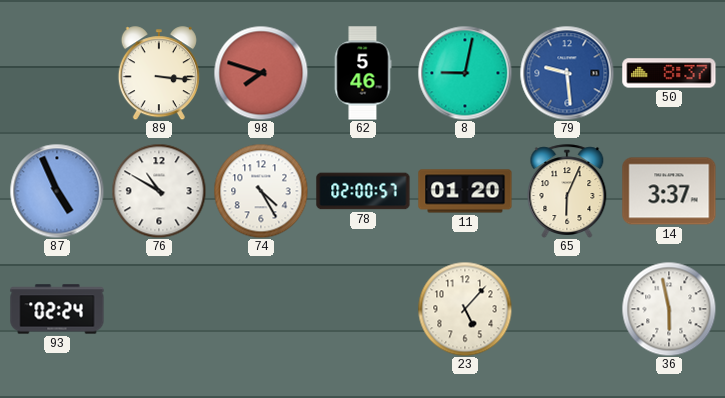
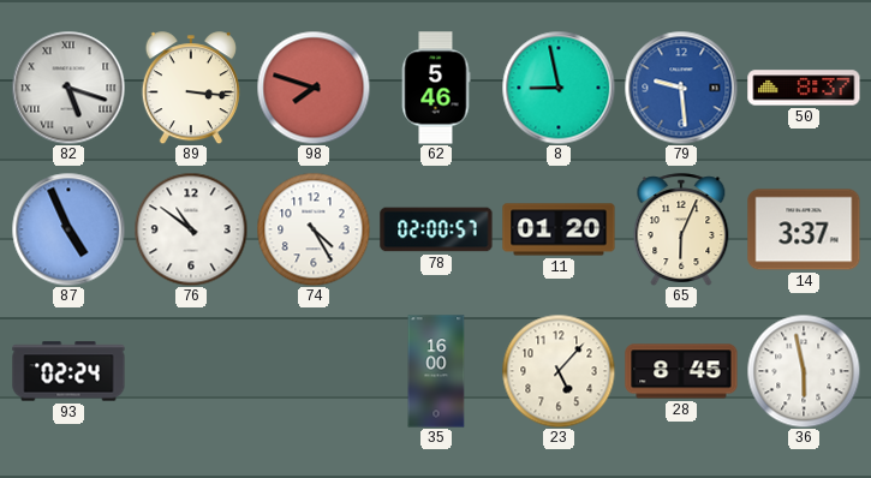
82: none -> 5:18
8: 9:02 -> 8:58
76: 10:50 -> 10:51
35: none -> 16:00
28: none -> 8:45
